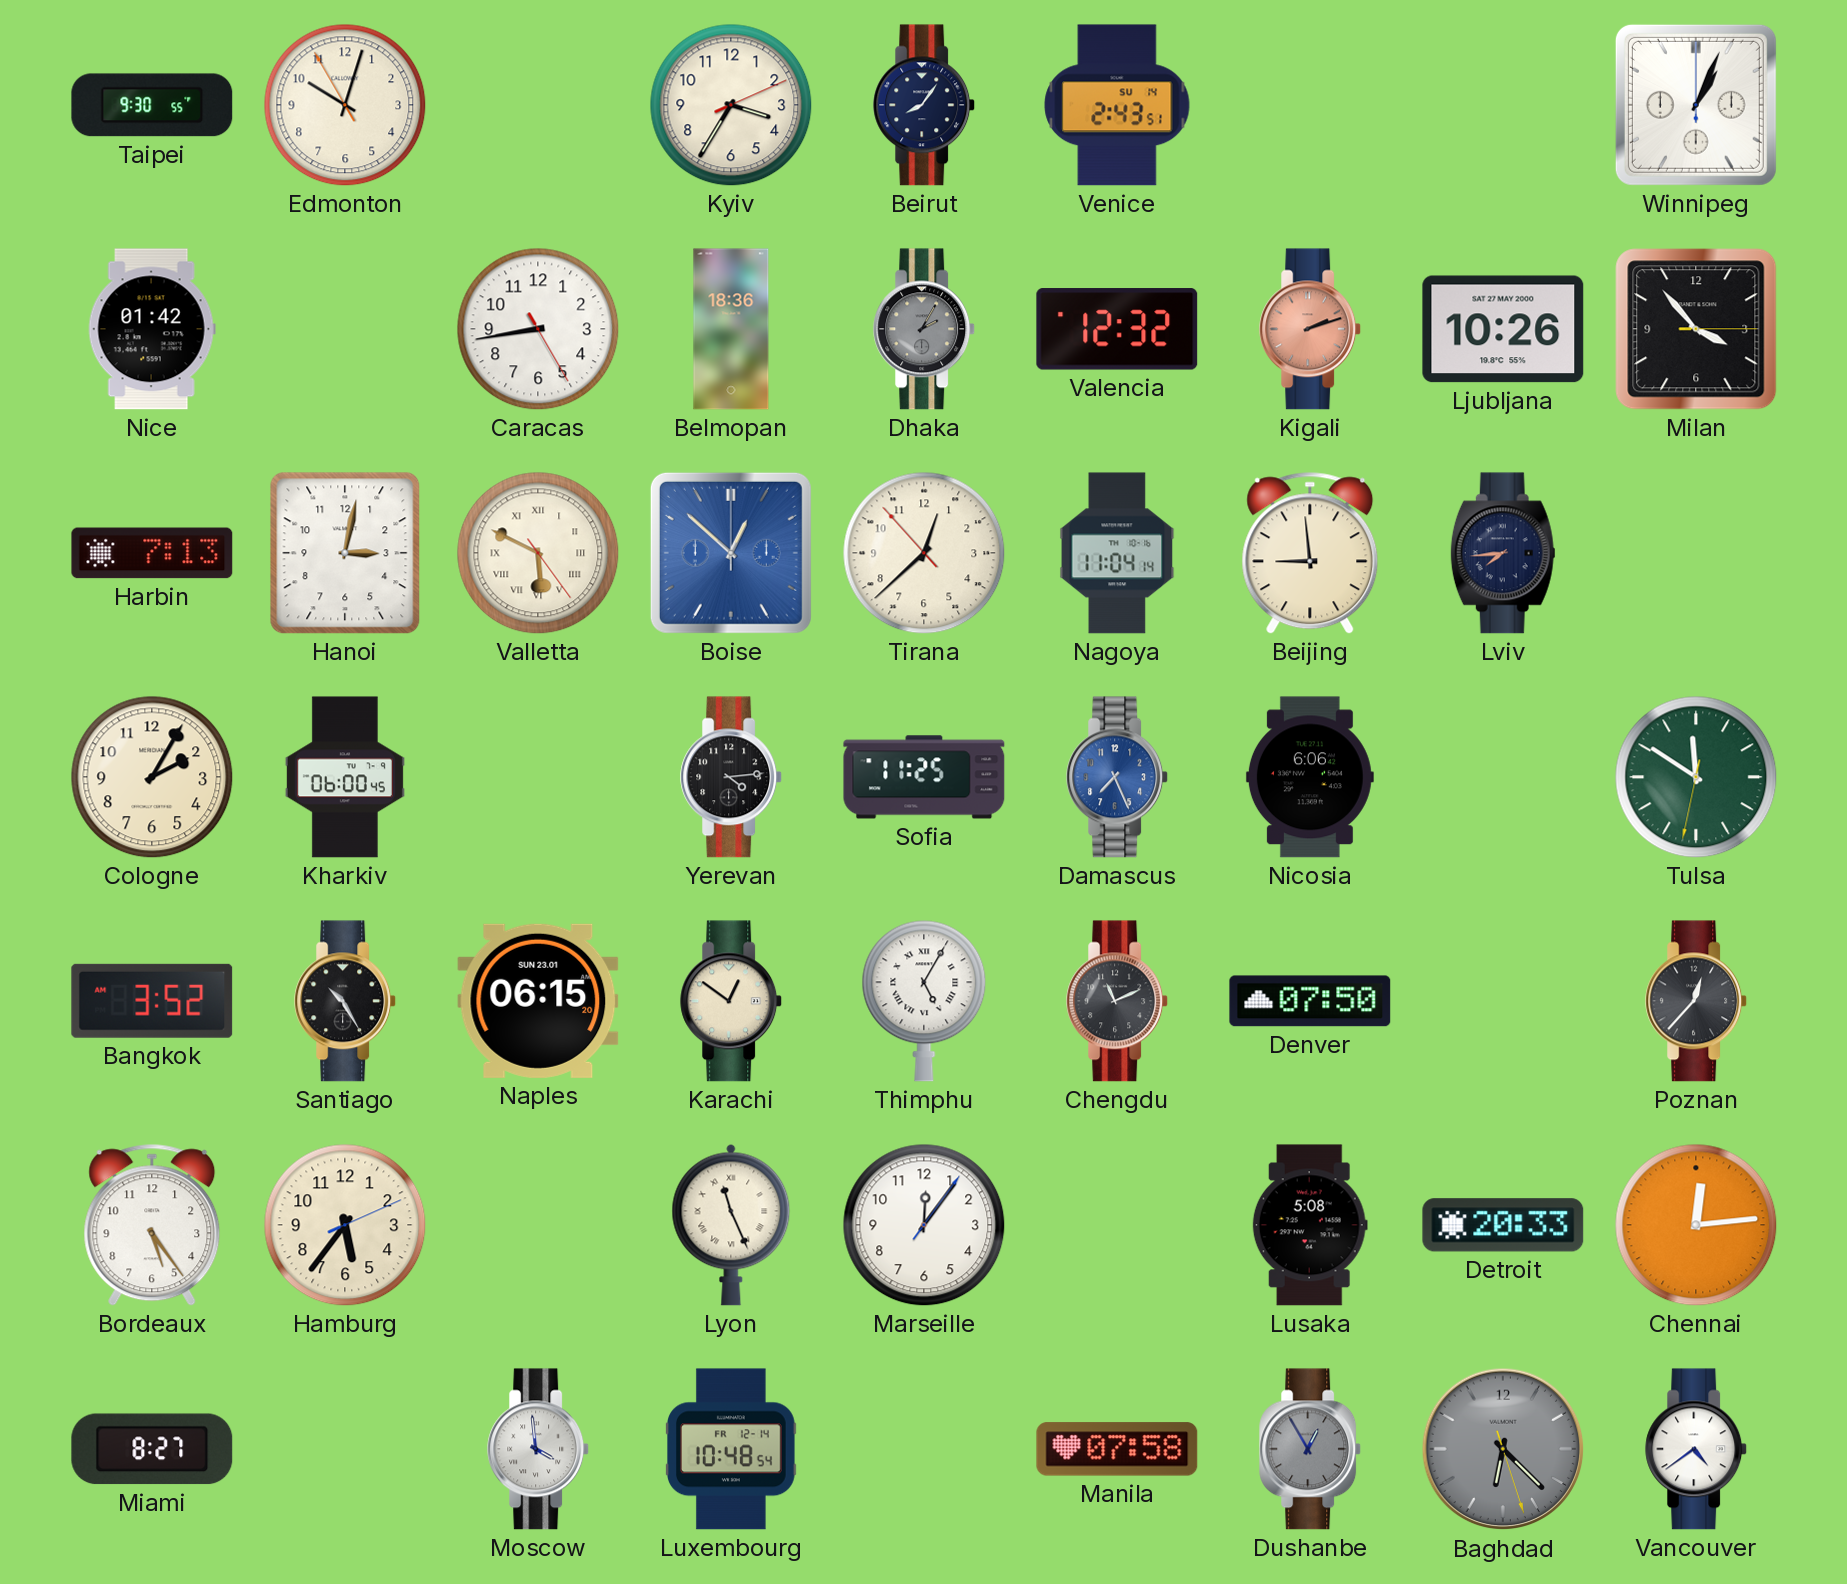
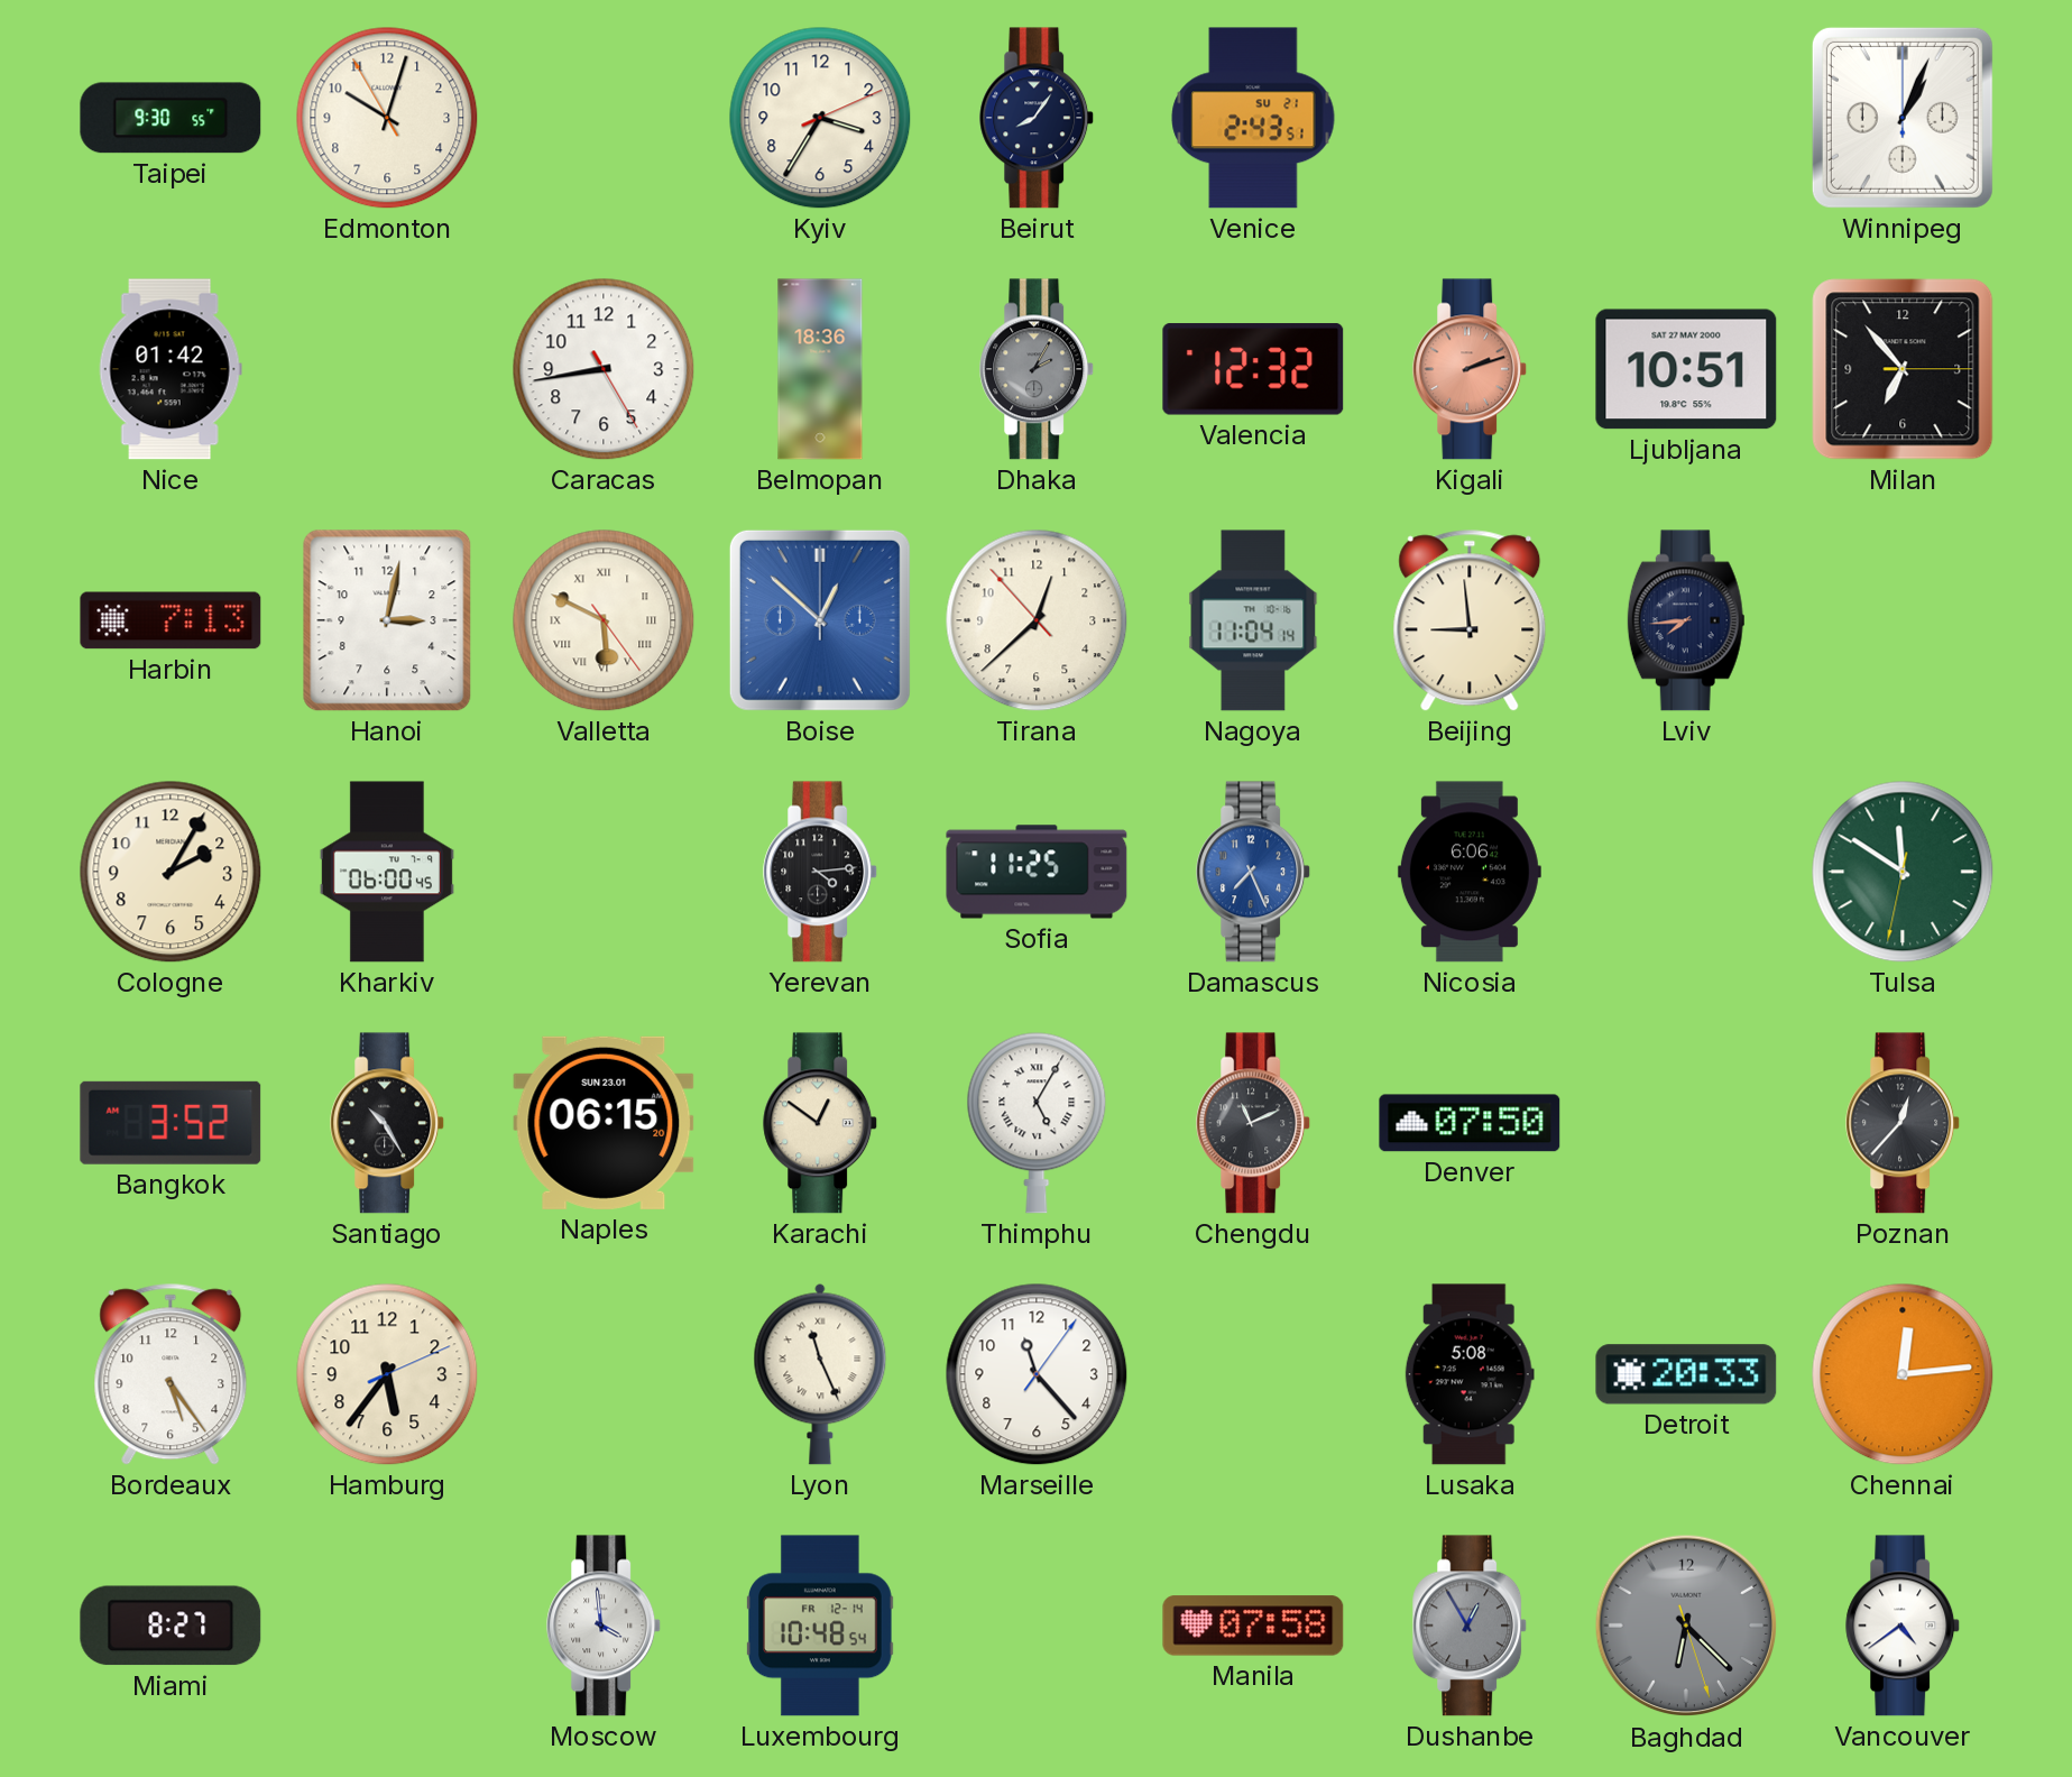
Venice date: SU 14 -> SU 21
Ljubljana: 10:26 -> 10:51
Milan: 3:53 -> 6:53
Marseille: 12:06 -> 11:23
